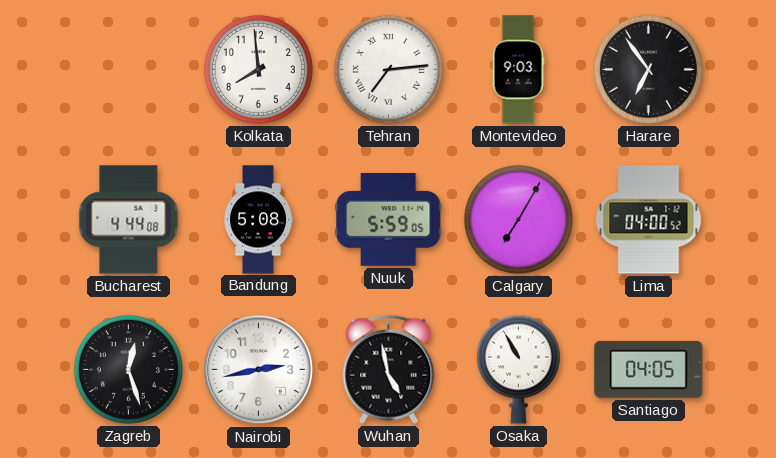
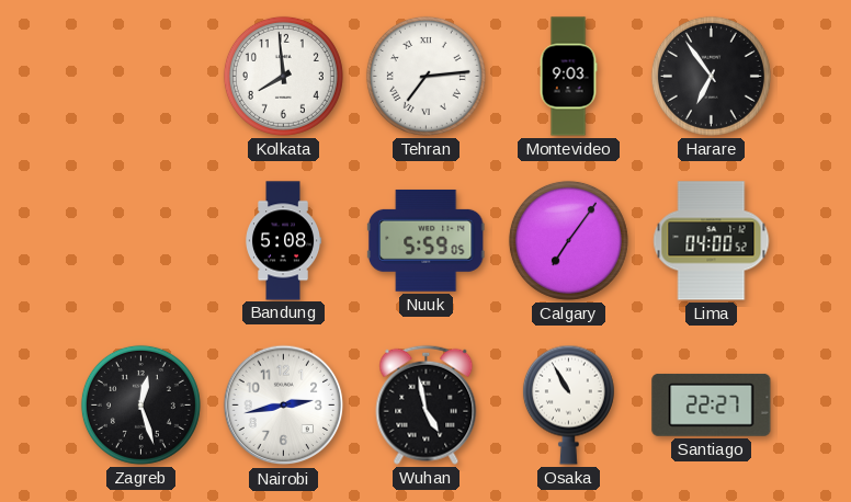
Bucharest: 4:44 -> none
Calgary: 7:05 -> 7:06
Santiago: 04:05 -> 22:27
